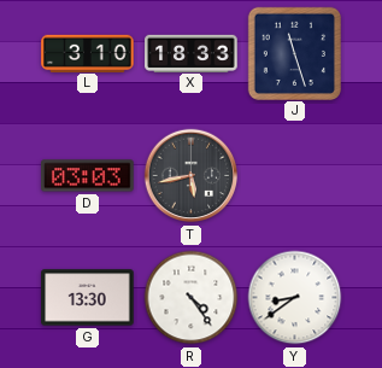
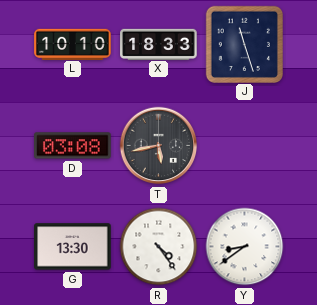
L: 3:10 -> 10:10
D: 03:03 -> 03:08
